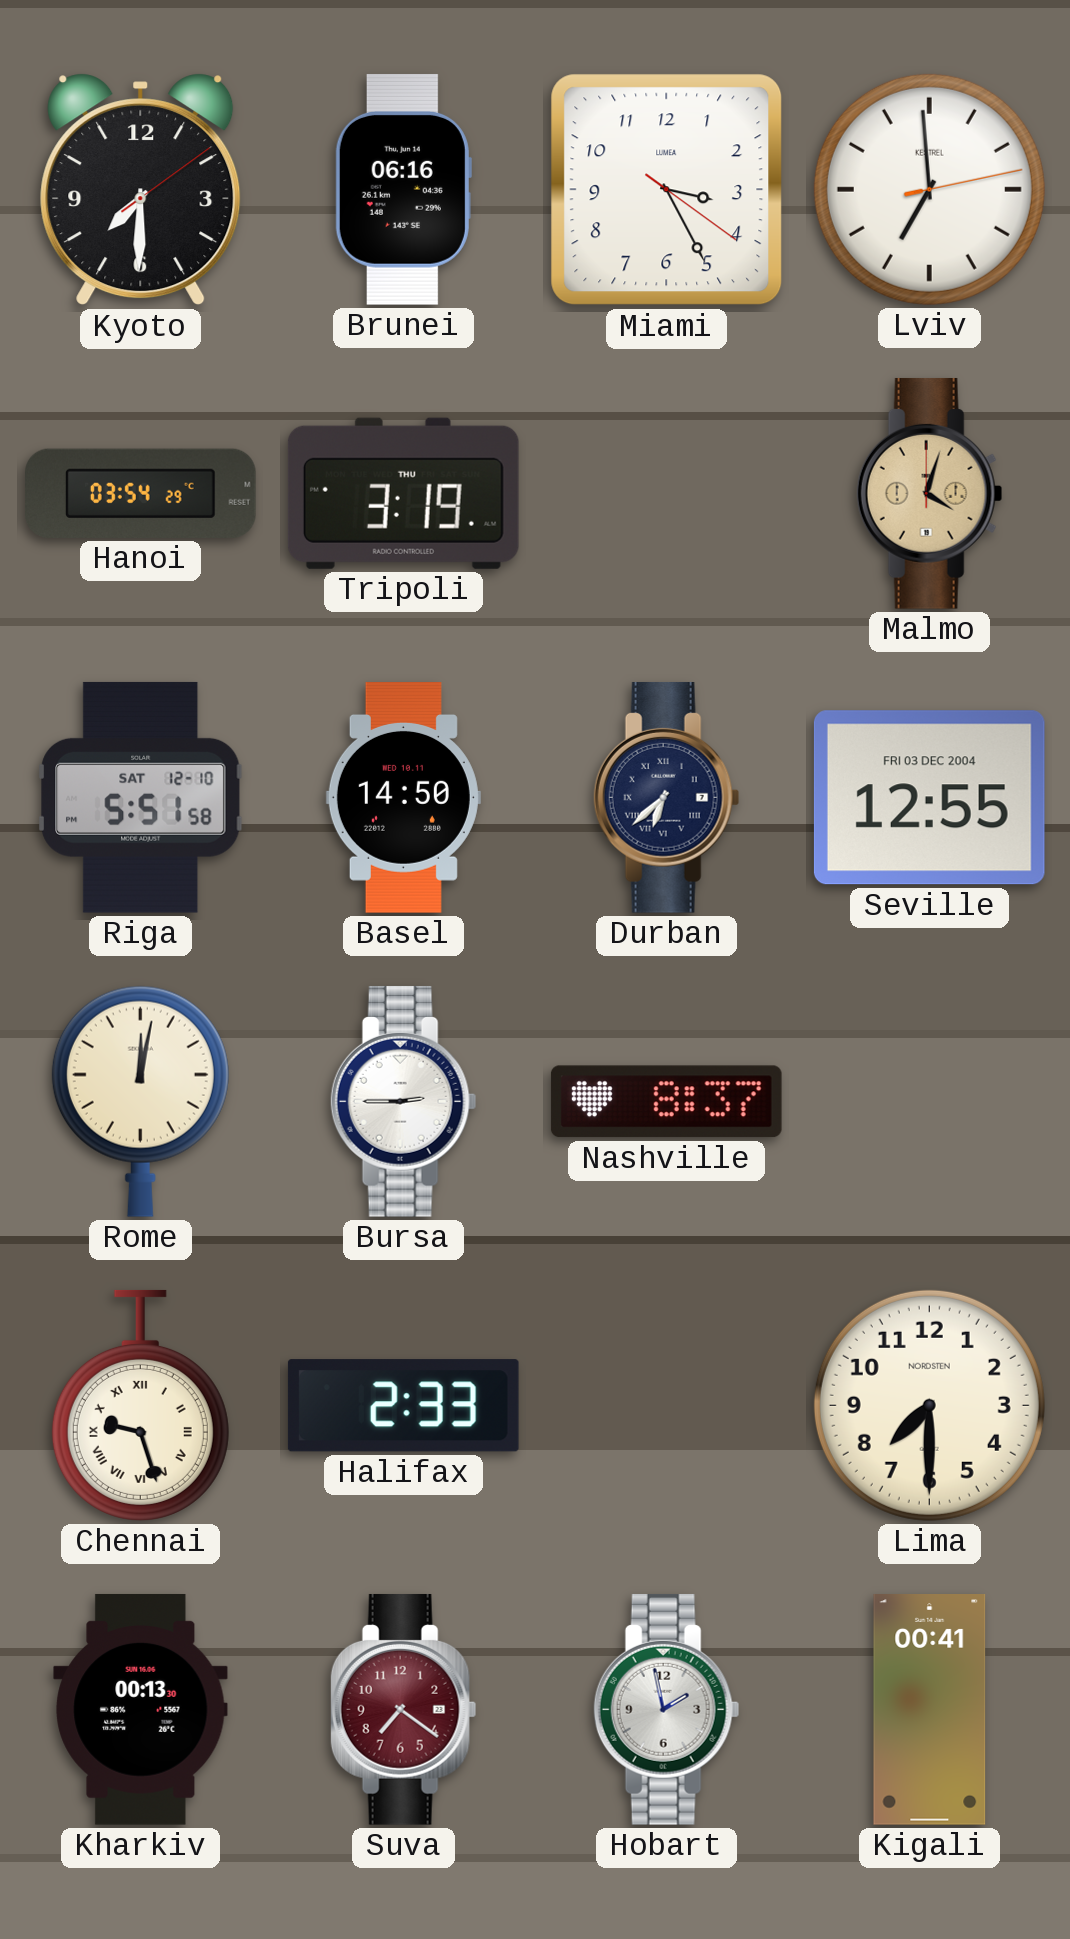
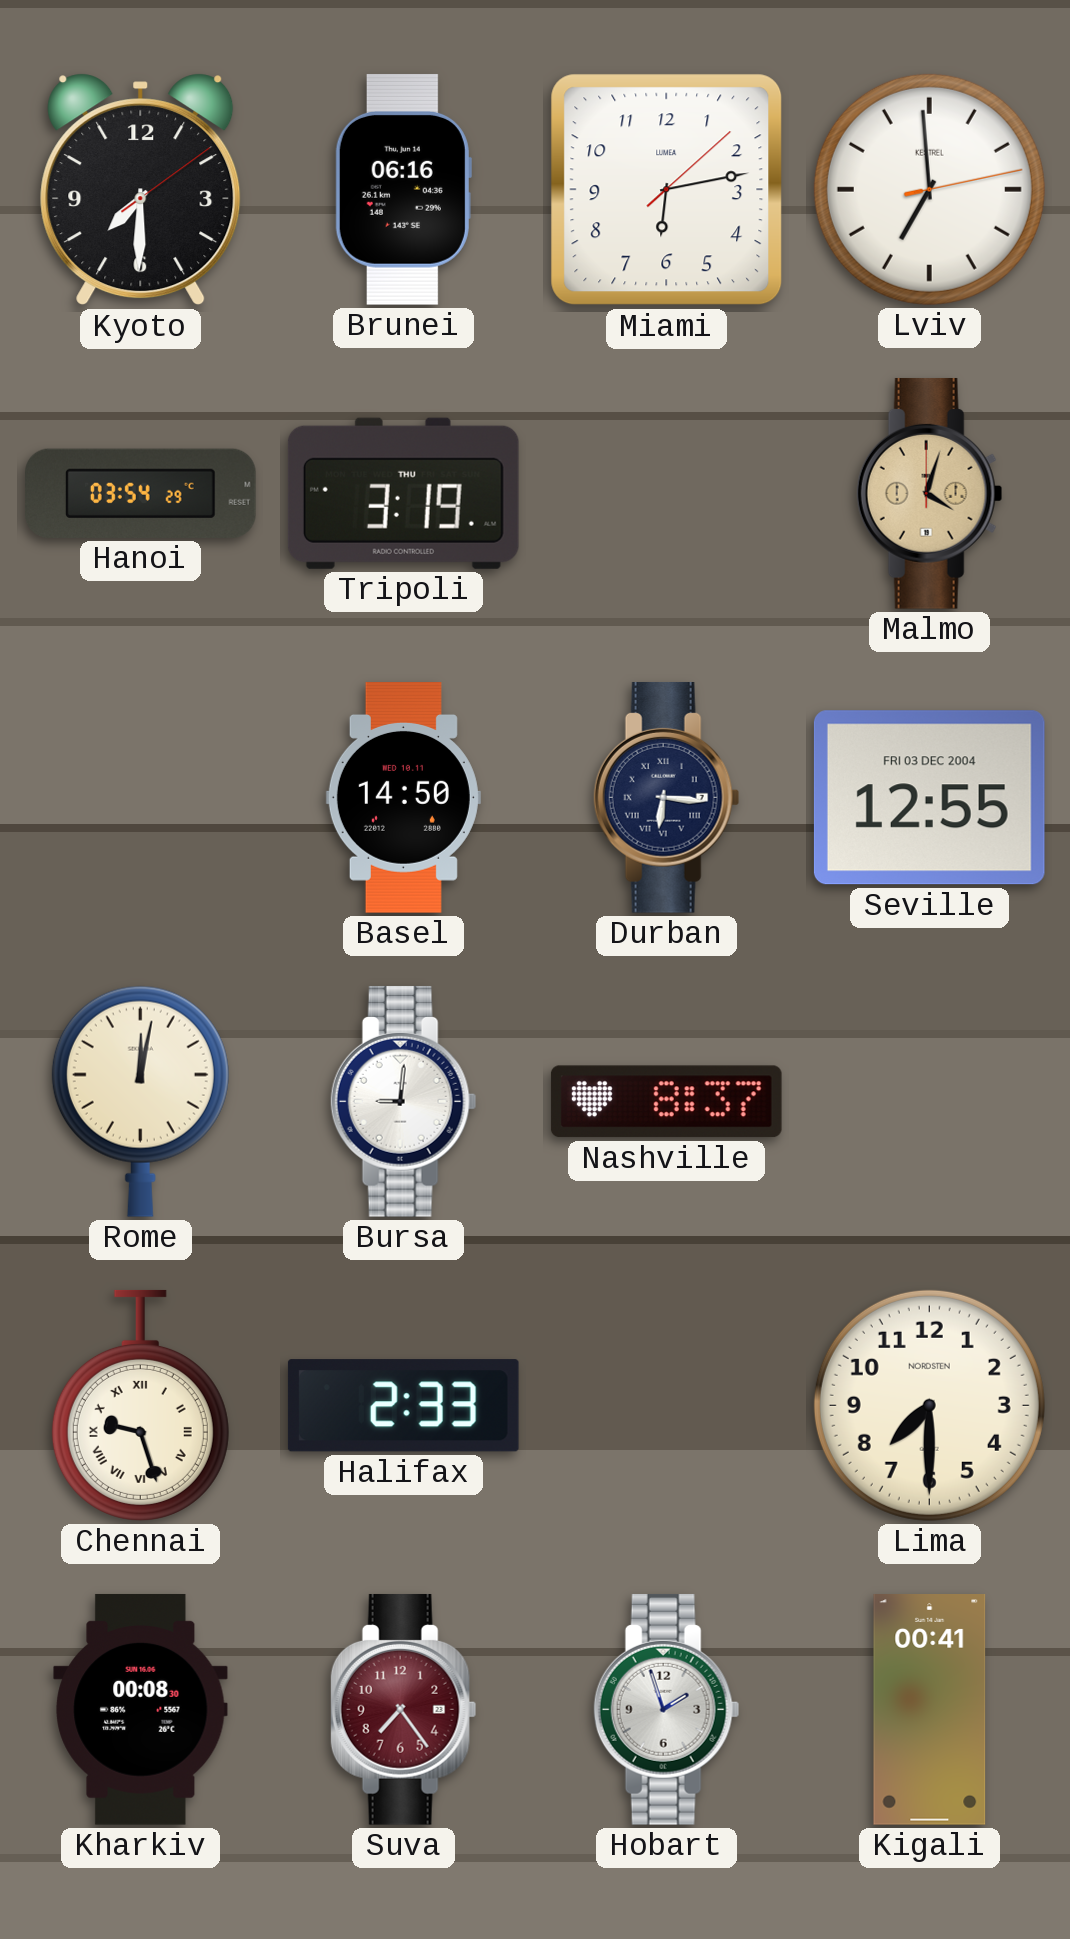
Miami: 3:25 -> 6:13
Riga: 5:51 -> none
Durban: 6:38 -> 6:16
Bursa: 2:45 -> 9:01
Kharkiv: 00:13 -> 00:08
Suva: 7:21 -> 7:24
Hobart: 1:58 -> 1:57
